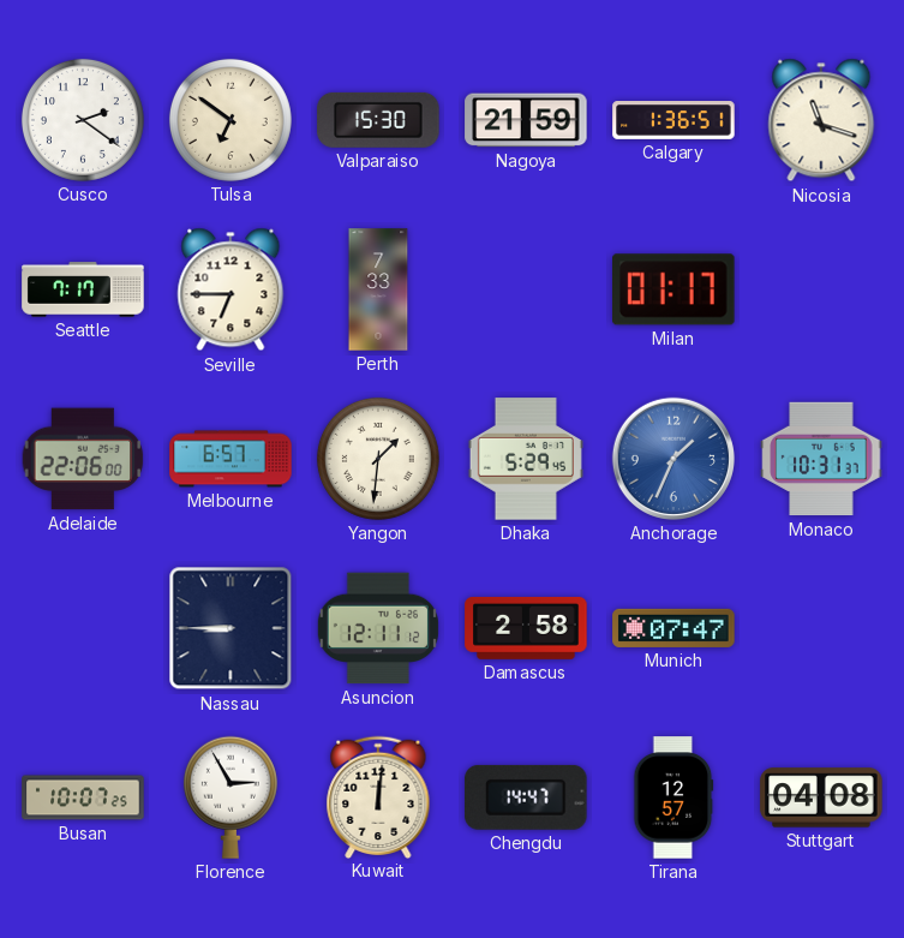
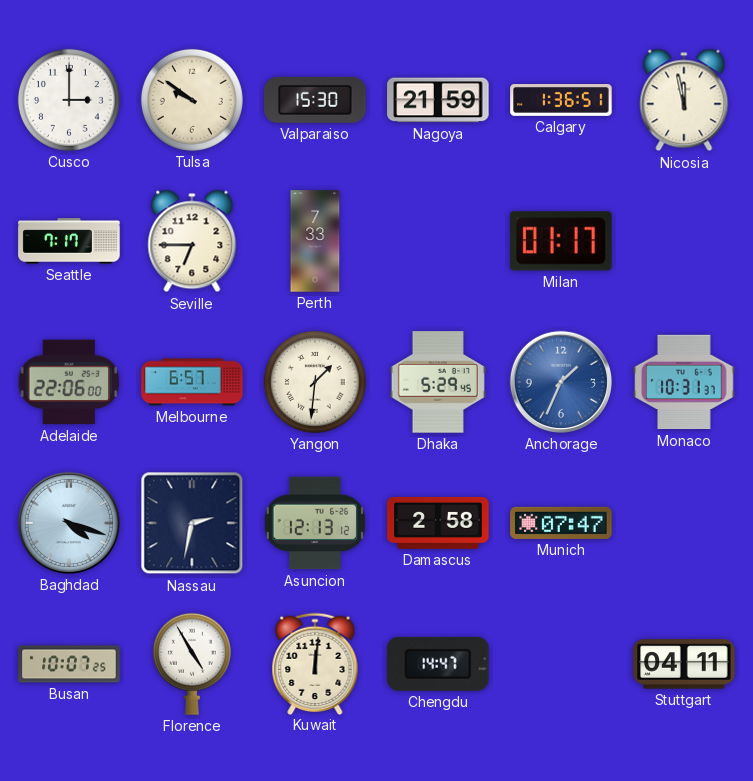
Cusco: 2:21 -> 3:00
Tulsa: 6:51 -> 9:51
Nicosia: 11:18 -> 11:58
Baghdad: none -> 4:18
Nassau: 8:45 -> 2:32
Asuncion: 12:11 -> 12:13
Florence: 2:55 -> 4:55
Tirana: 12:57 -> none
Stuttgart: 04:08 -> 04:11
